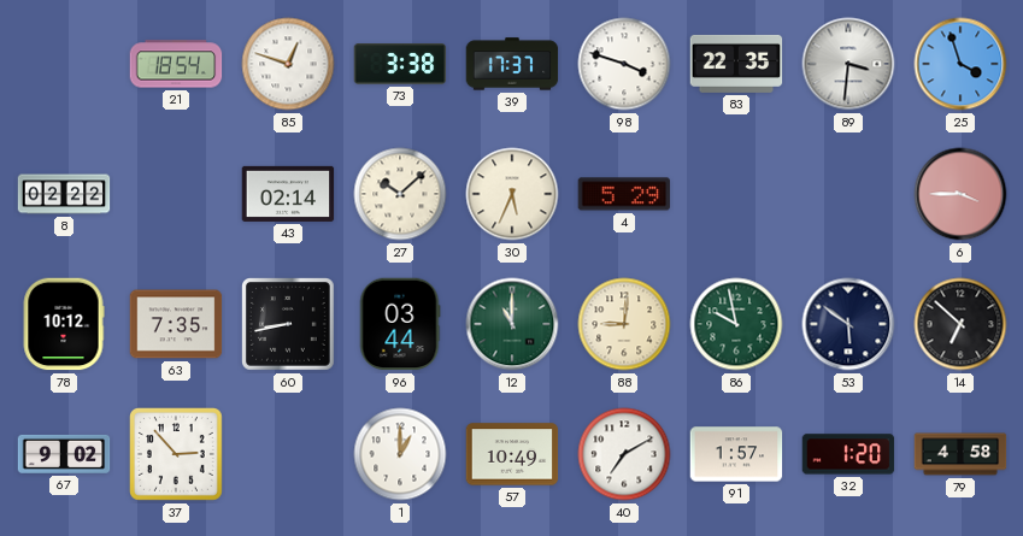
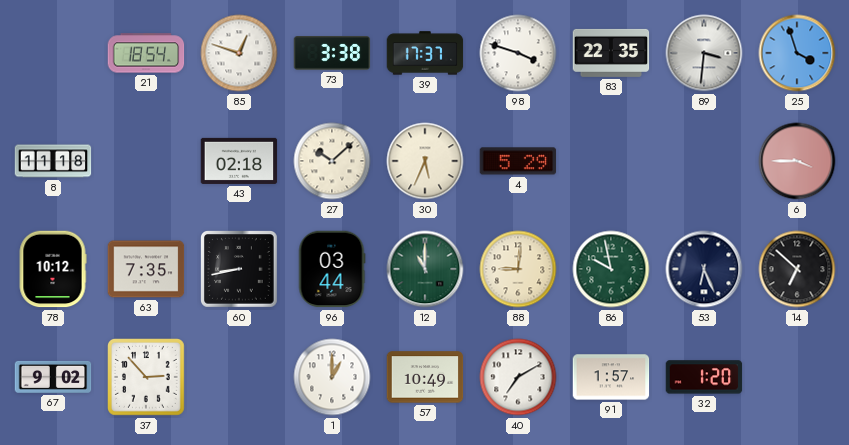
8: 02:22 -> 11:18
43: 02:14 -> 02:18
53: 5:51 -> 6:26
79: 4:58 -> none
